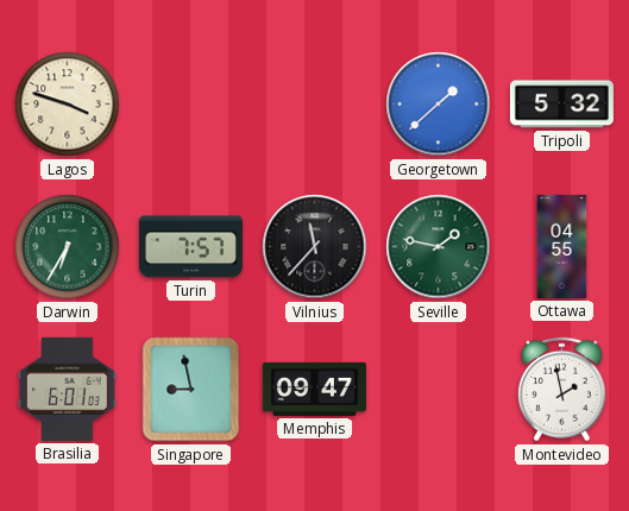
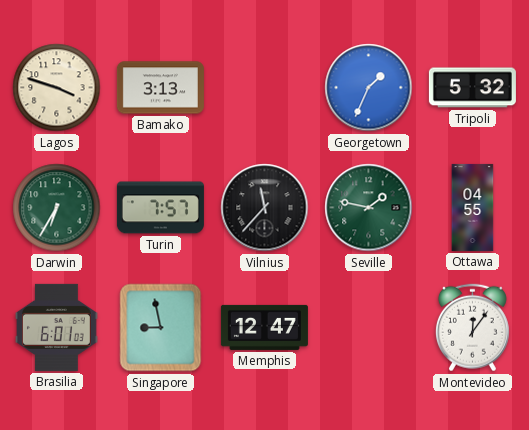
Bamako: none -> 3:13
Georgetown: 1:38 -> 1:34
Memphis: 09:47 -> 12:47
Montevideo: 1:58 -> 12:06
